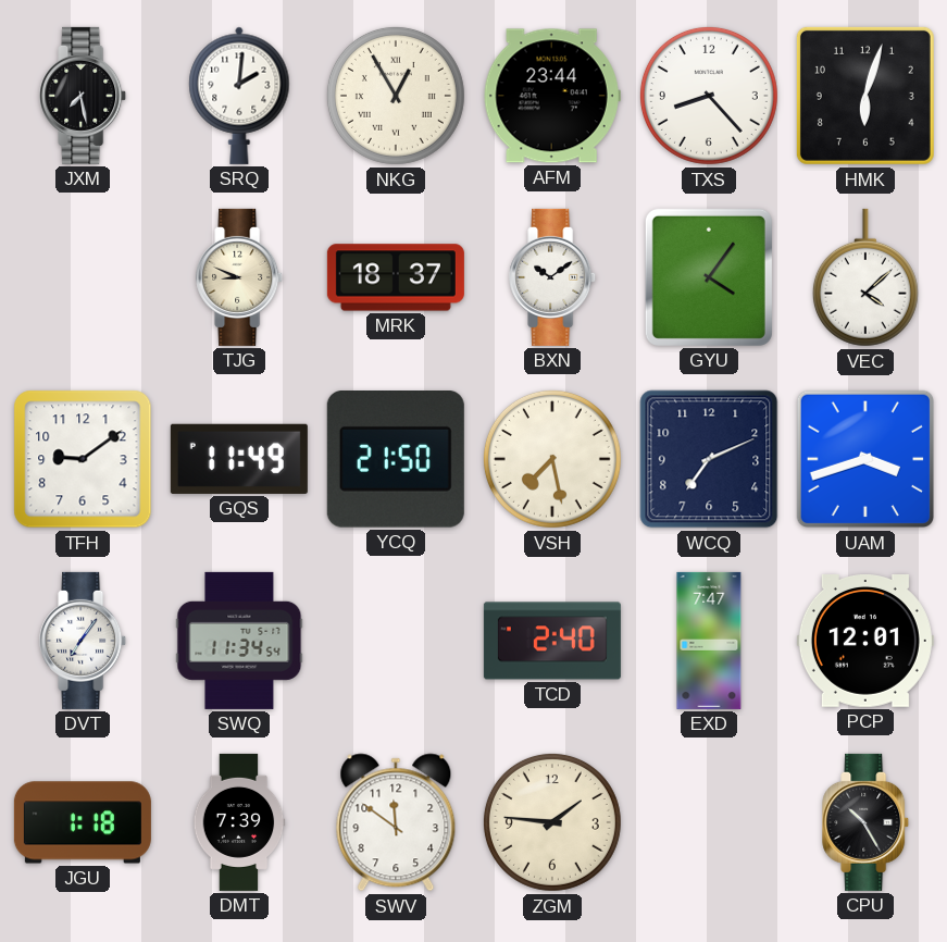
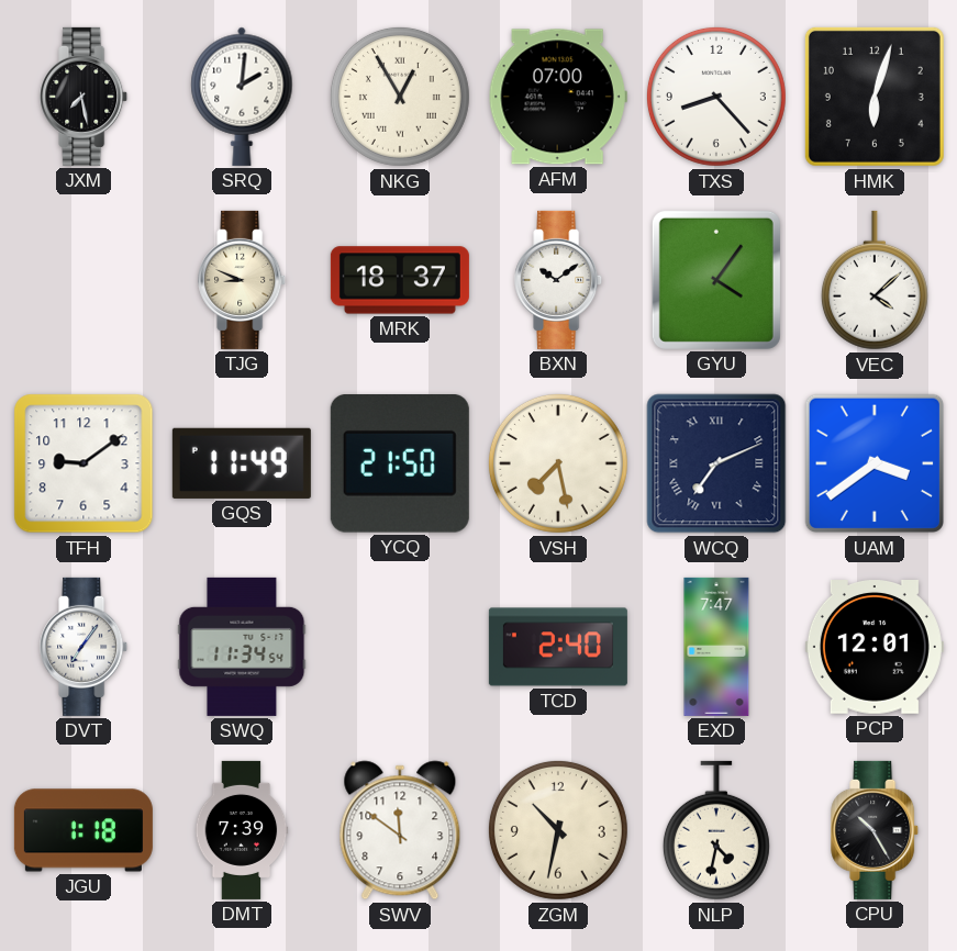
AFM: 23:44 -> 07:00
WCQ numerals: Arabic -> Roman
UAM: 3:42 -> 3:39
ZGM: 1:46 -> 10:32
NLP: none -> 4:32
